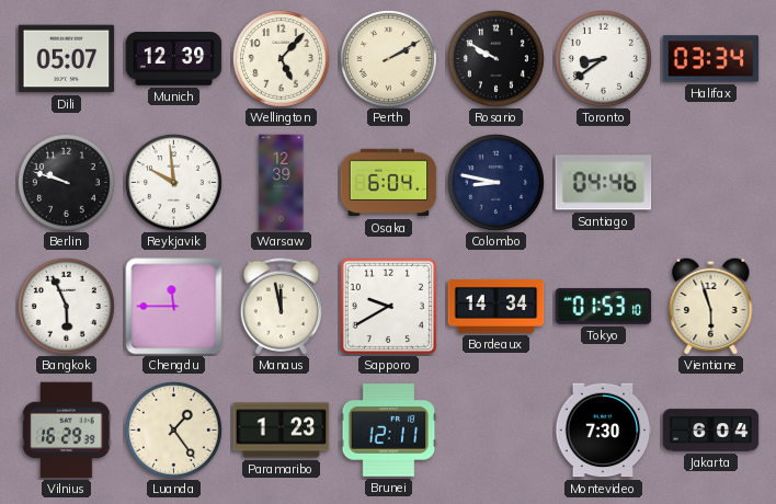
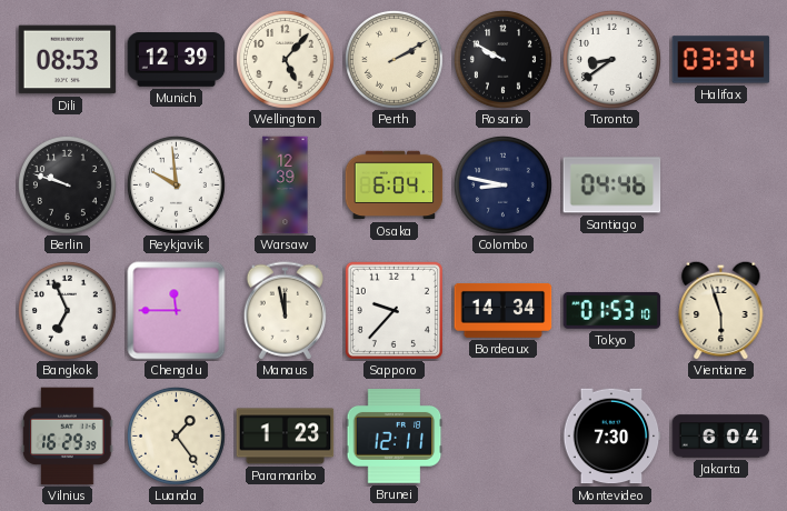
Dili: 05:07 -> 08:53
Bangkok: 5:56 -> 6:56
Sapporo: 9:40 -> 9:37
